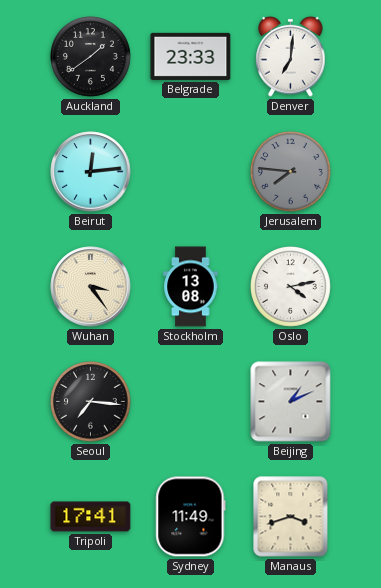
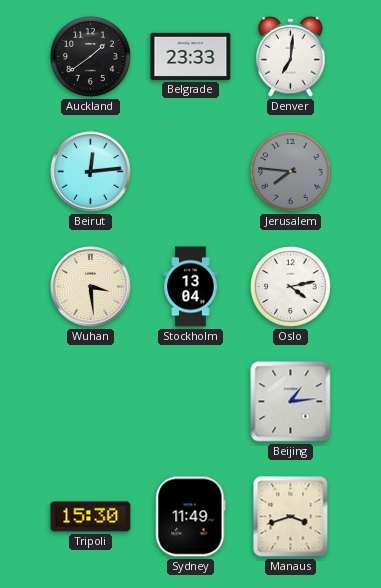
Wuhan: 3:24 -> 3:29
Stockholm: 13:08 -> 13:04
Seoul: 7:16 -> none
Beijing: 1:11 -> 1:14
Tripoli: 17:41 -> 15:30
